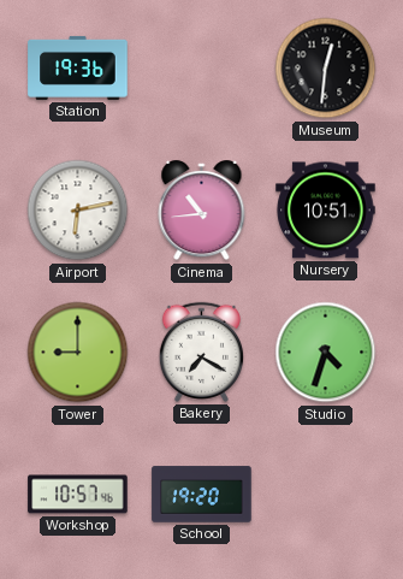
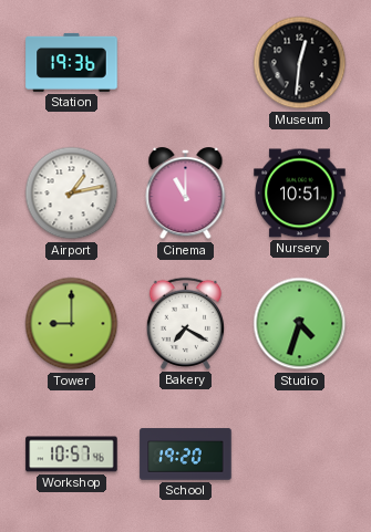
Airport: 6:13 -> 1:13
Cinema: 10:44 -> 11:00
